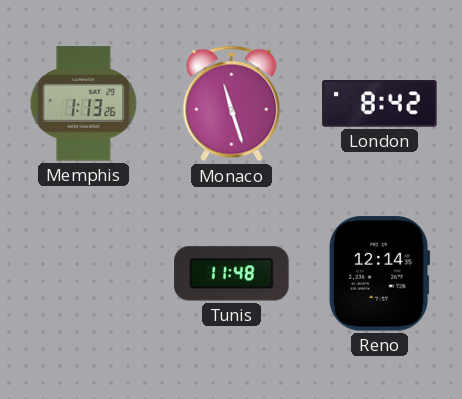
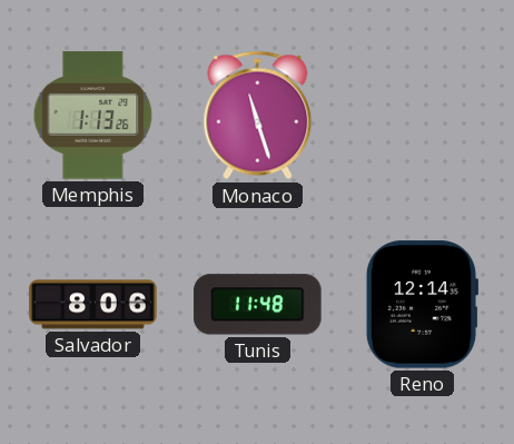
London: 8:42 -> none
Salvador: none -> 8:06
